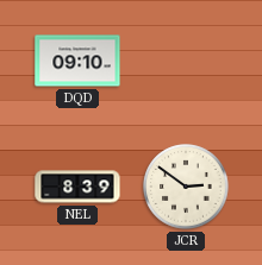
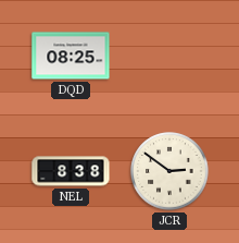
DQD: 09:10 -> 08:25
NEL: 8:39 -> 8:38
